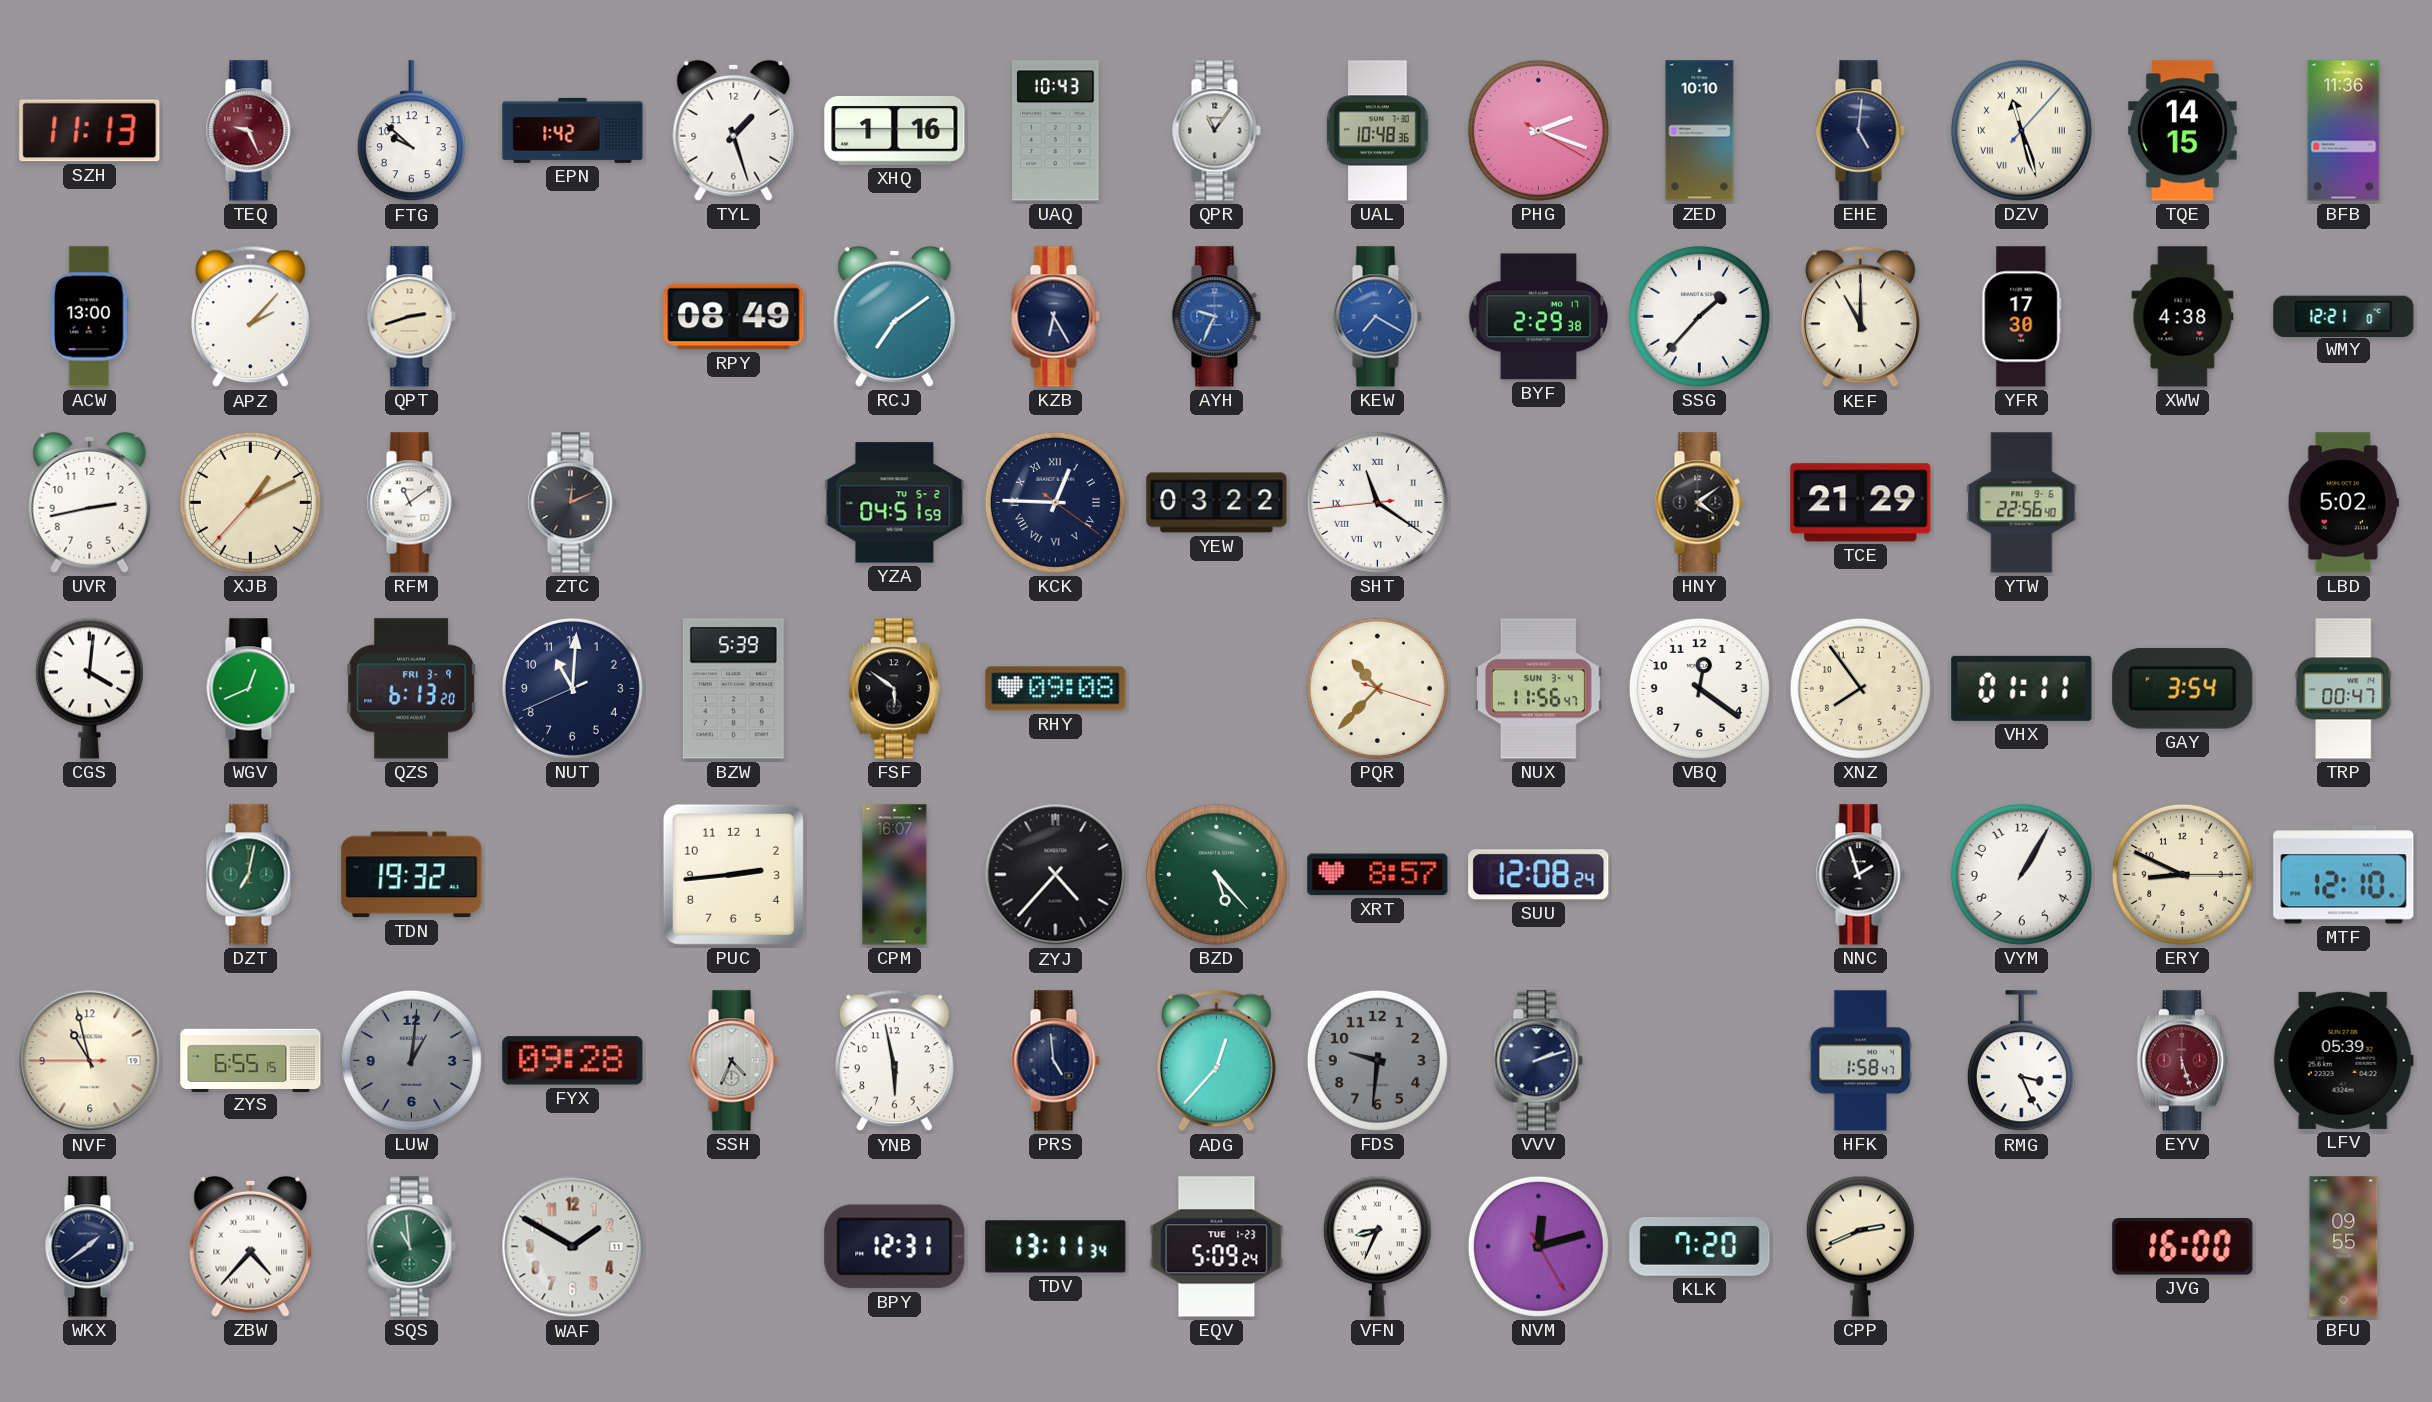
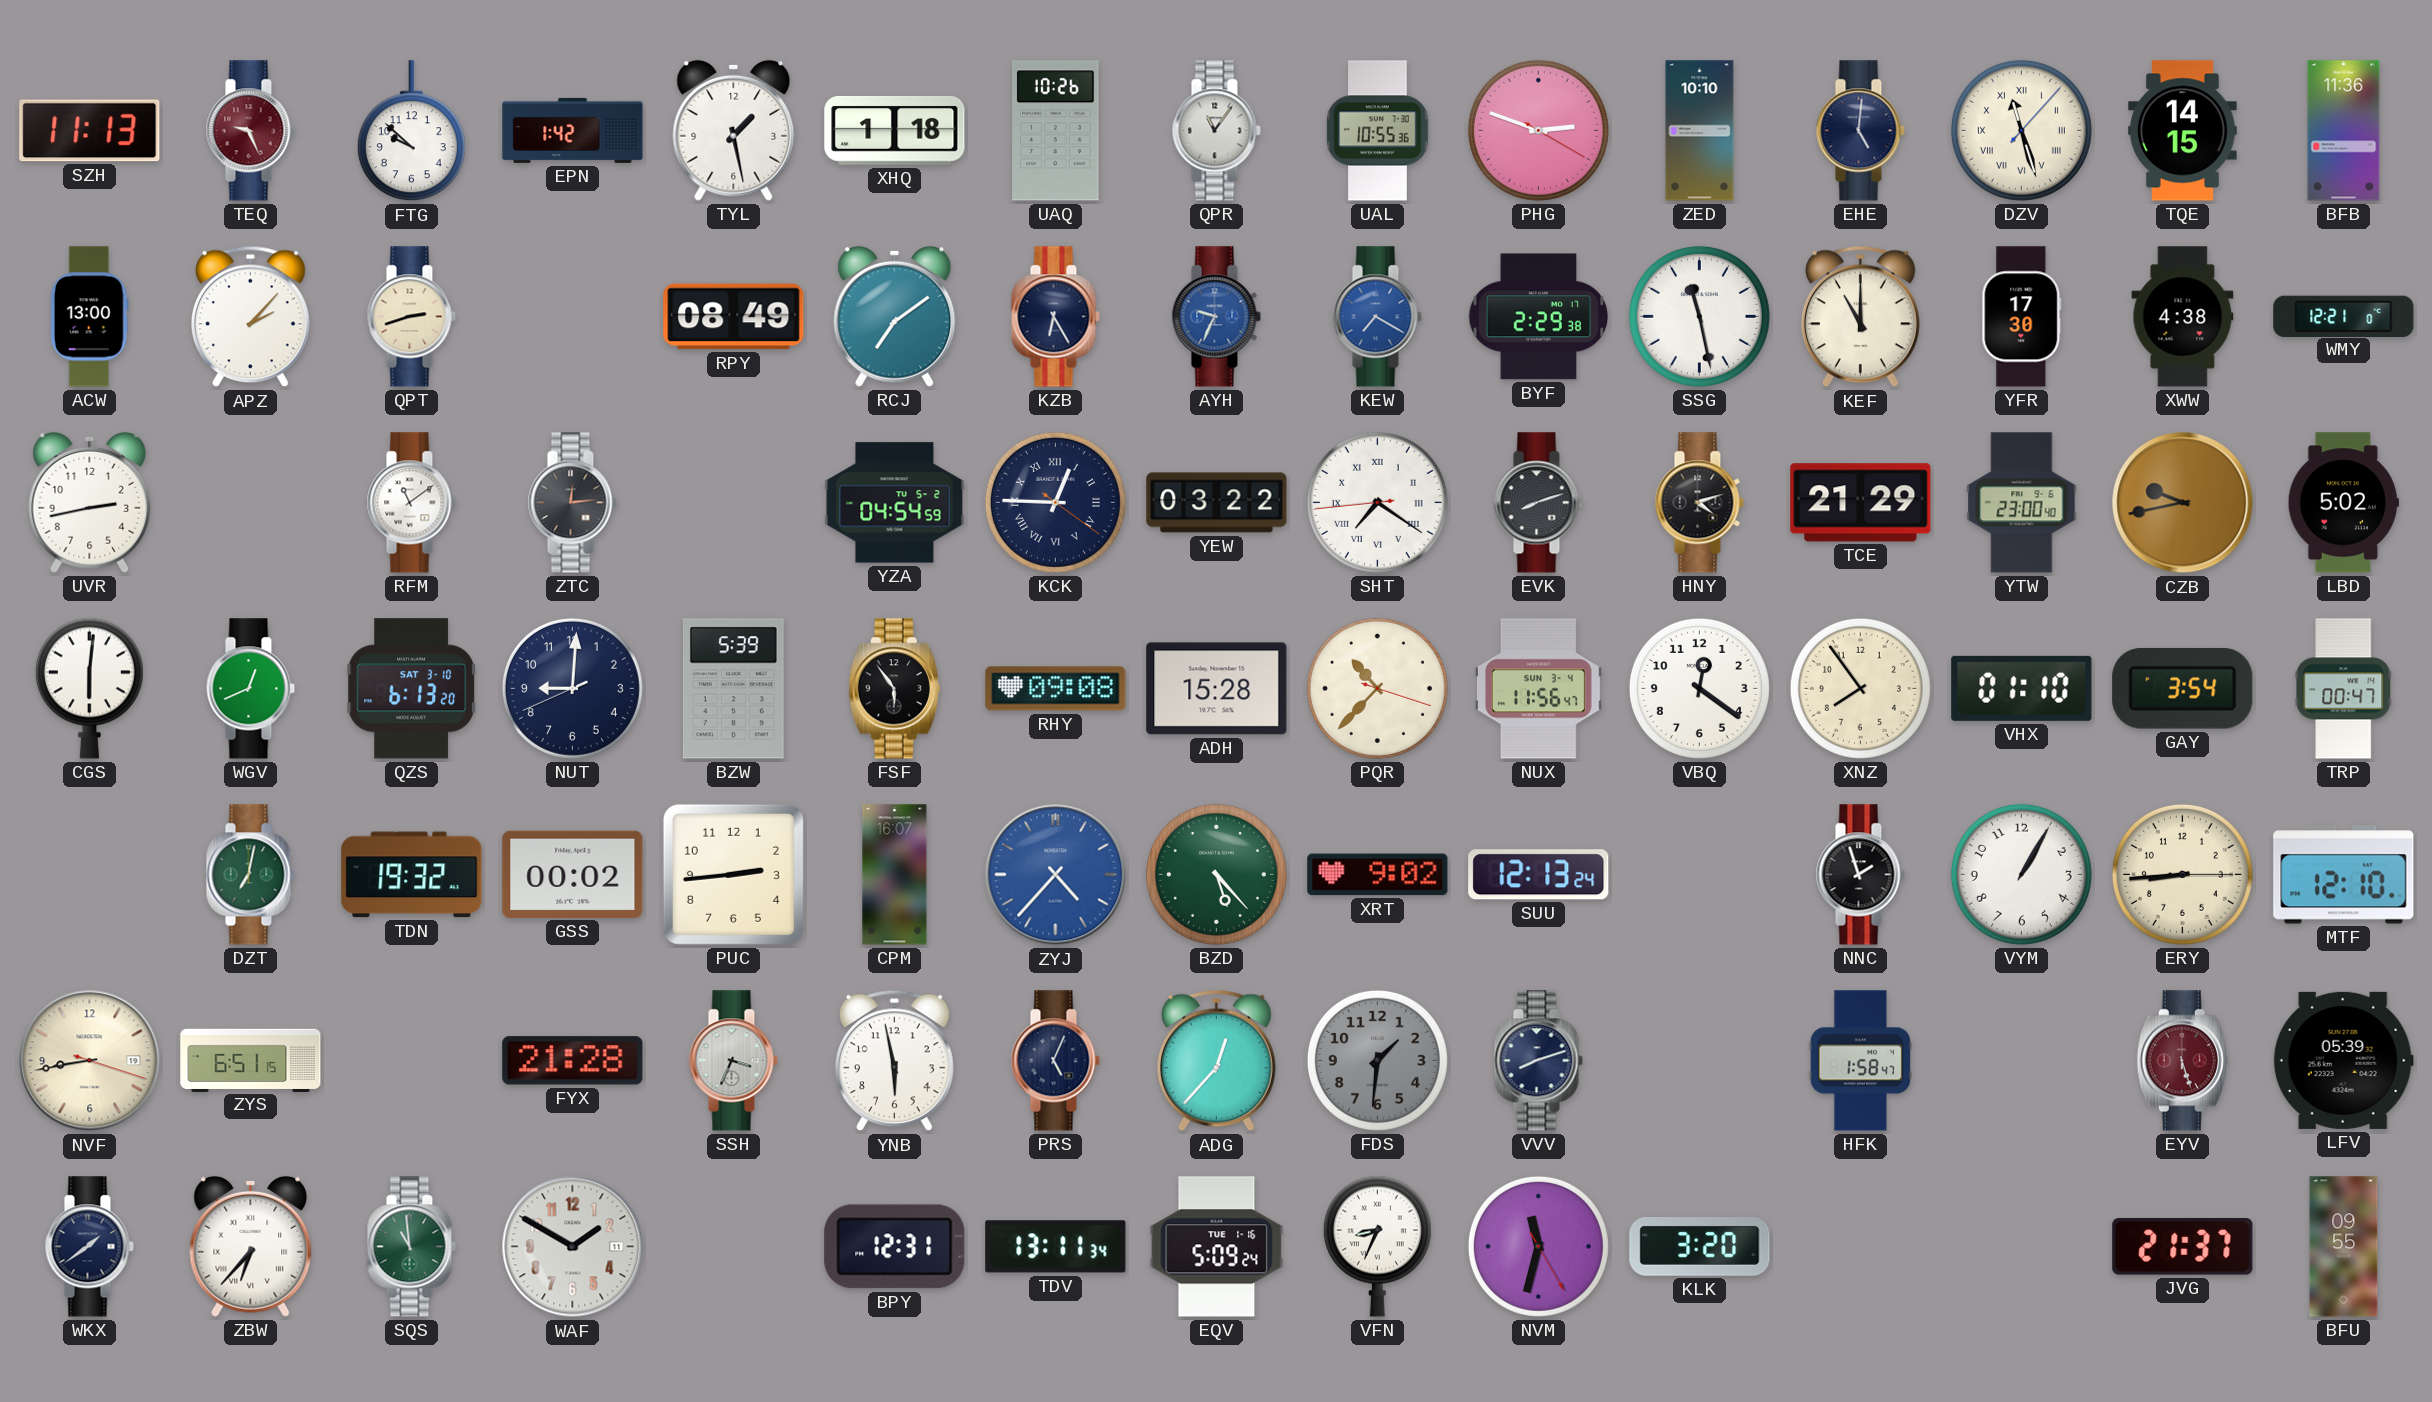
TYL: 1:27 -> 1:28
XHQ: 1:16 -> 1:18
UAQ: 10:43 -> 10:26
UAL: 10:48 -> 10:55
PHG: 2:18 -> 2:48
SSG: 1:37 -> 11:28
XJB: 1:10 -> none
ZTC: 12:11 -> 12:14
YZA: 04:51 -> 04:54
SHT: 11:20 -> 7:20
EVK: none -> 8:12
HNY: 4:09 -> 4:12
YTW: 22:56 -> 23:00
CZB: none -> 9:43
CGS: 4:01 -> 6:01
QZS date: FRI 3-9 -> SAT 3-10
NUT: 11:00 -> 9:00
FSF: 5:51 -> 5:54
ADH: none -> 15:28
VHX: 01:11 -> 01:10
GSS: none -> 00:02
ZYJ dial: black -> blue
XRT: 8:57 -> 9:02
SUU: 12:08 -> 12:13
ERY: 8:49 -> 8:44
NVF: 10:57 -> 8:43
ZYS: 6:55 -> 6:51
LUW: 1:01 -> none
FYX: 09:28 -> 21:28
SSH: 4:34 -> 3:34
PRS: 4:59 -> 5:04
FDS: 9:31 -> 1:31
VVV: 2:12 -> 8:12
RMG: 3:26 -> none
ZBW: 4:37 -> 6:37
EQV date: TUE 1-23 -> TUE 1-16
NVM: 12:12 -> 11:32
KLK: 7:20 -> 3:20
CPP: 2:41 -> none
JVG: 16:00 -> 21:37
